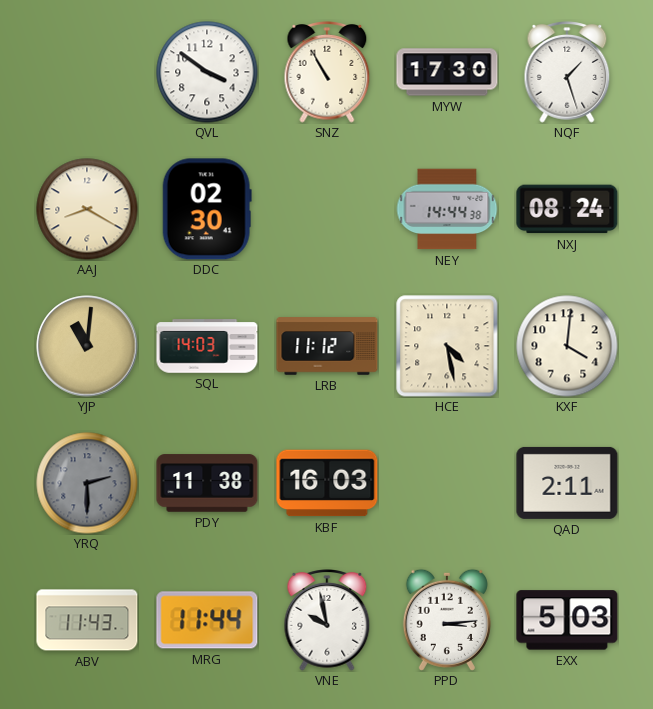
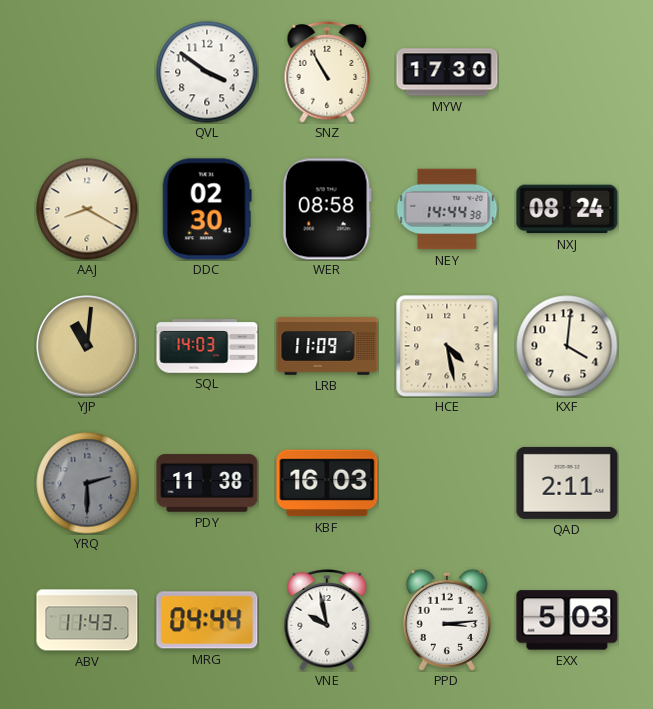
NQF: 1:27 -> none
WER: none -> 08:58
LRB: 11:12 -> 11:09
MRG: 11:44 -> 04:44
